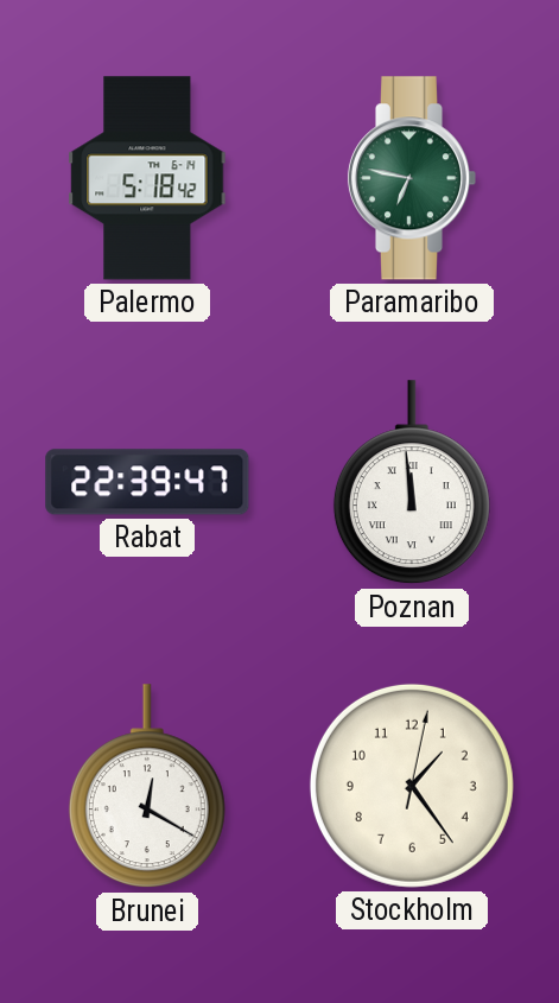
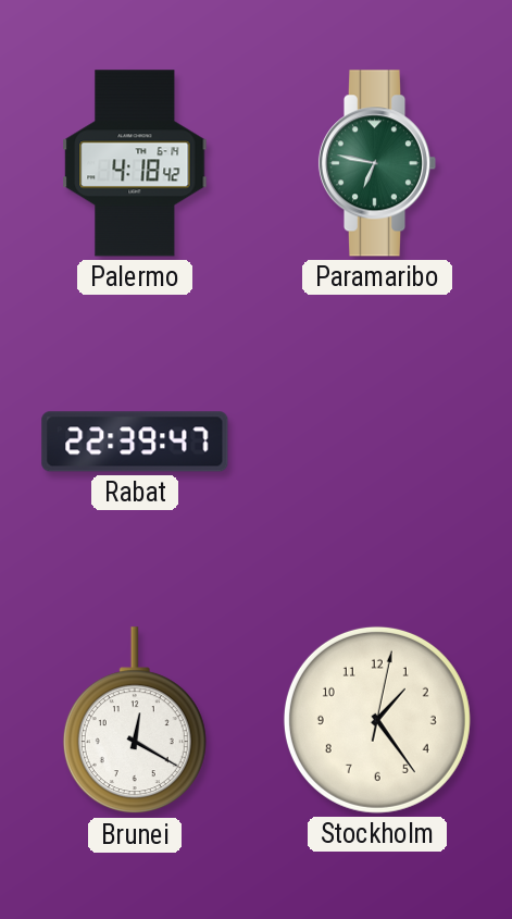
Palermo: 5:18 -> 4:18
Poznan: 11:59 -> none
